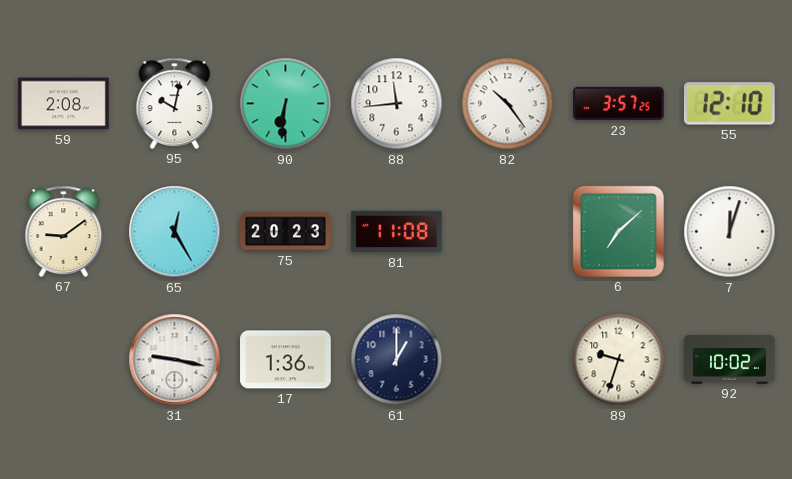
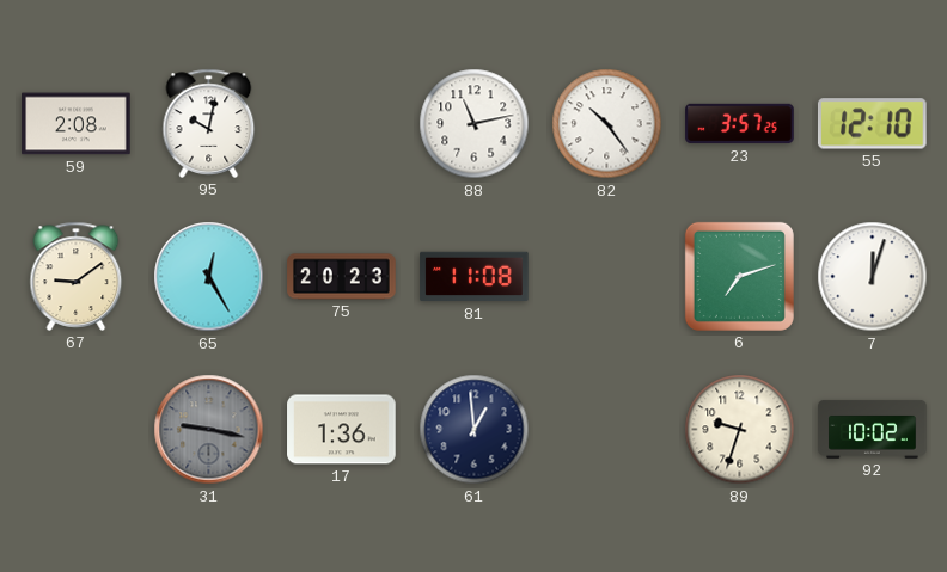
90: 6:31 -> none
88: 11:44 -> 11:13
6: 7:08 -> 7:12
31 dial: white -> grey
61: 1:00 -> 12:59
